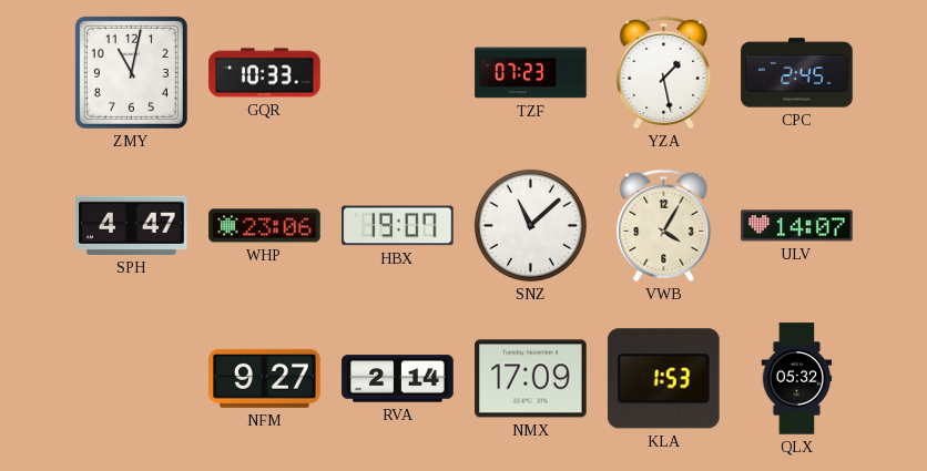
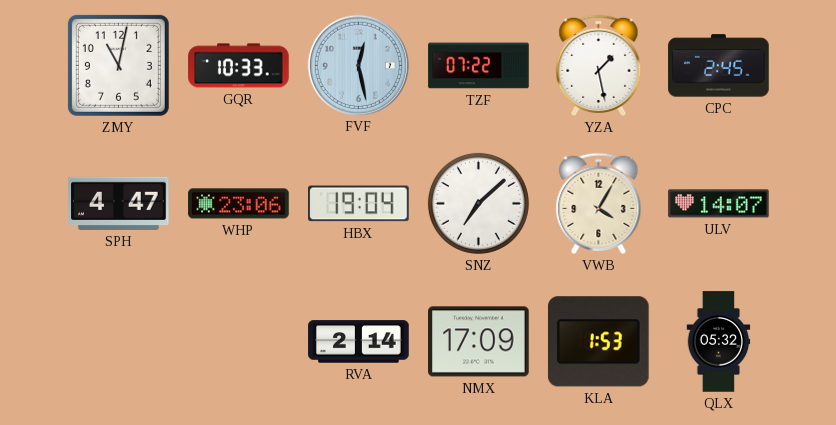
FVF: none -> 12:28
TZF: 07:23 -> 07:22
HBX: 19:07 -> 19:04
SNZ: 11:08 -> 7:08
NFM: 9:27 -> none
